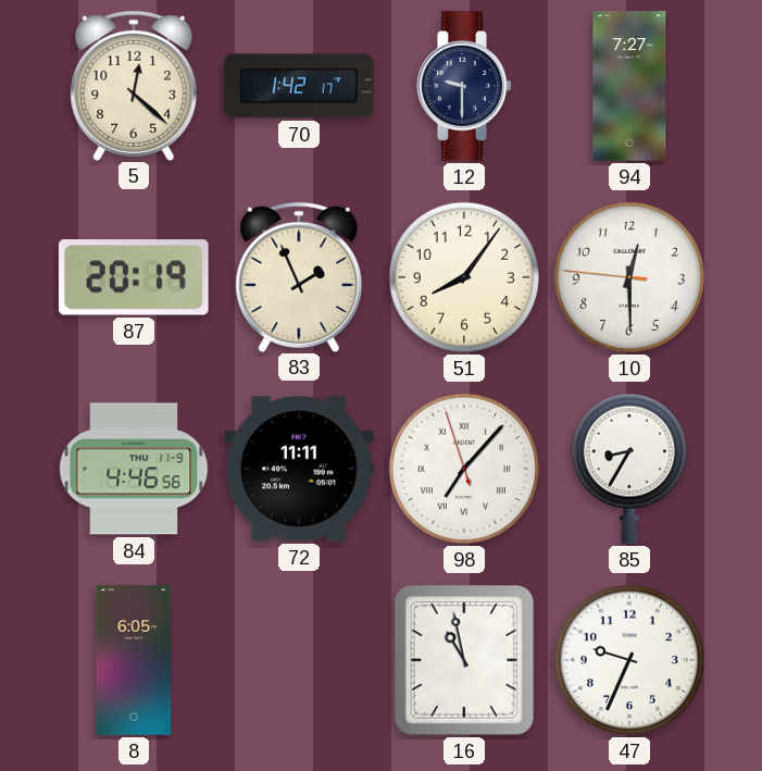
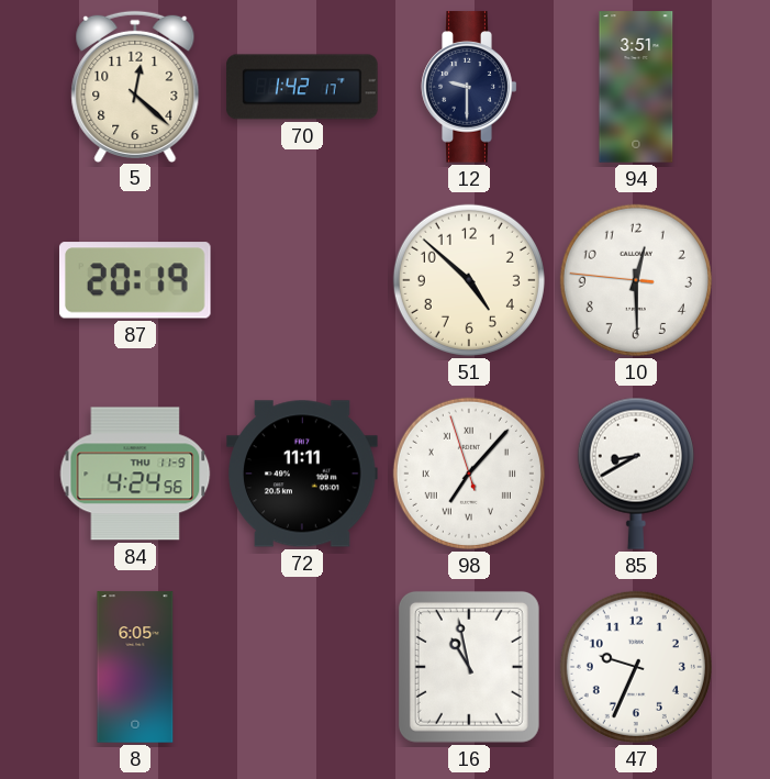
94: 7:27 -> 3:51
83: 1:56 -> none
51: 8:06 -> 4:52
84: 4:46 -> 4:24
85: 8:35 -> 8:40
